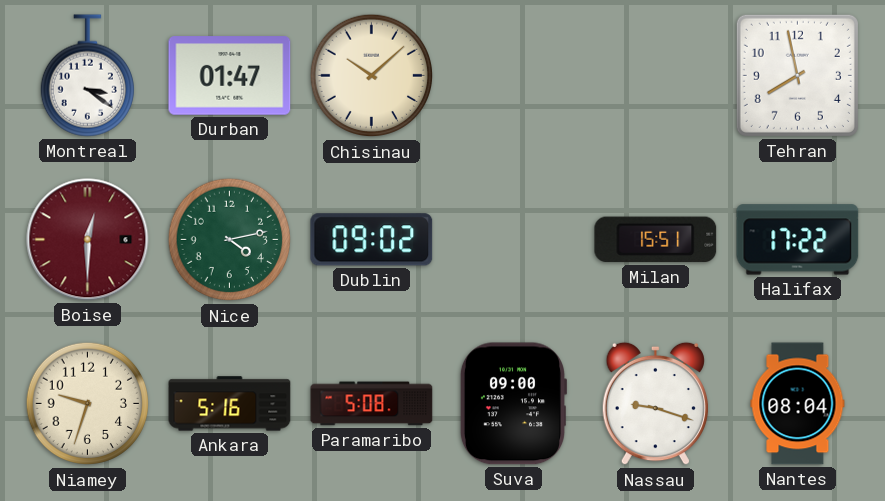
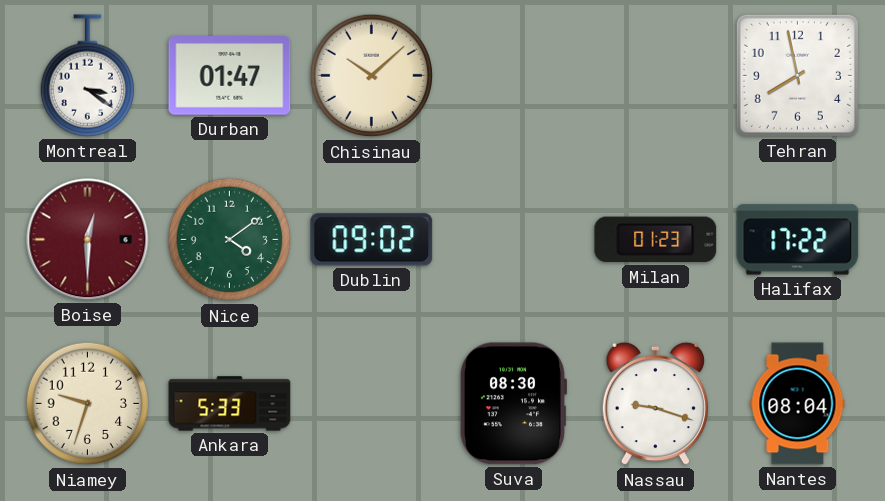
Nice: 4:13 -> 4:09
Milan: 15:51 -> 01:23
Ankara: 5:16 -> 5:33
Paramaribo: 5:08 -> none
Suva: 09:00 -> 08:30
